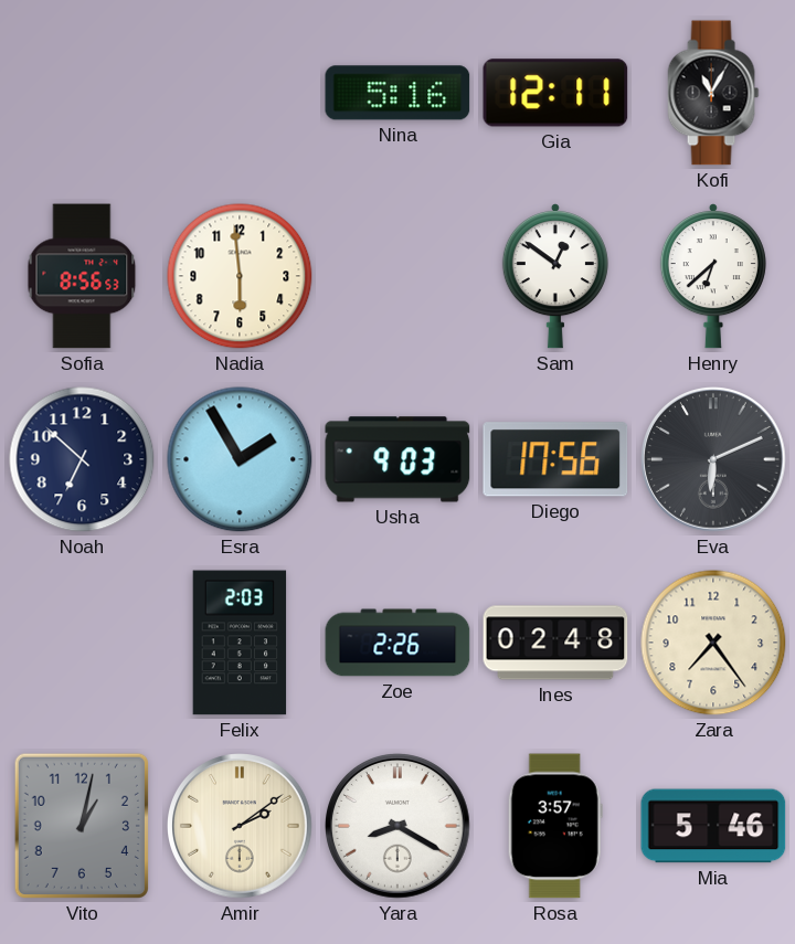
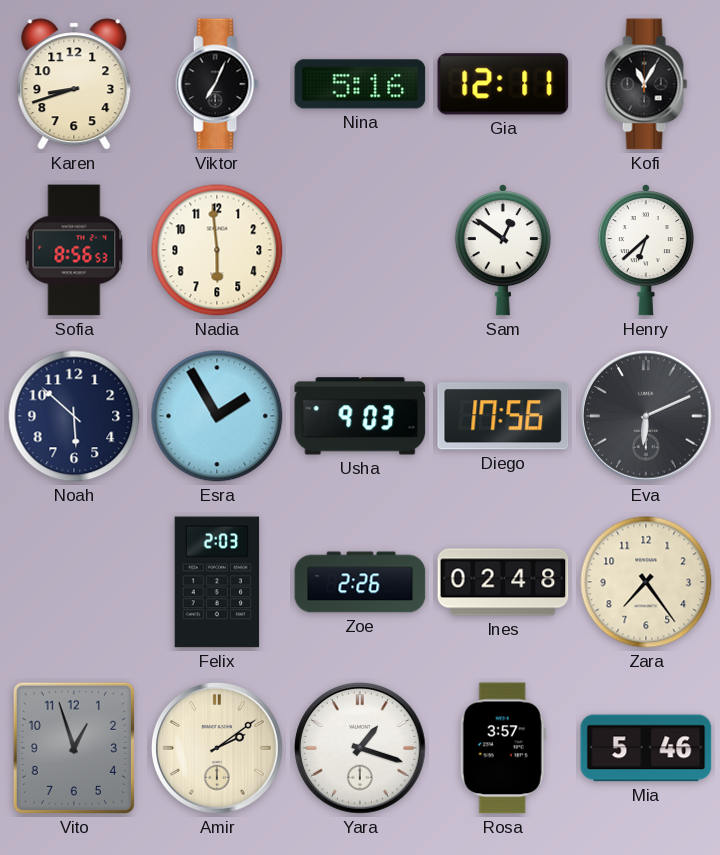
Karen: none -> 8:42
Viktor: none -> 7:04
Noah: 6:52 -> 5:52
Vito: 1:02 -> 12:57
Yara: 8:20 -> 1:18
